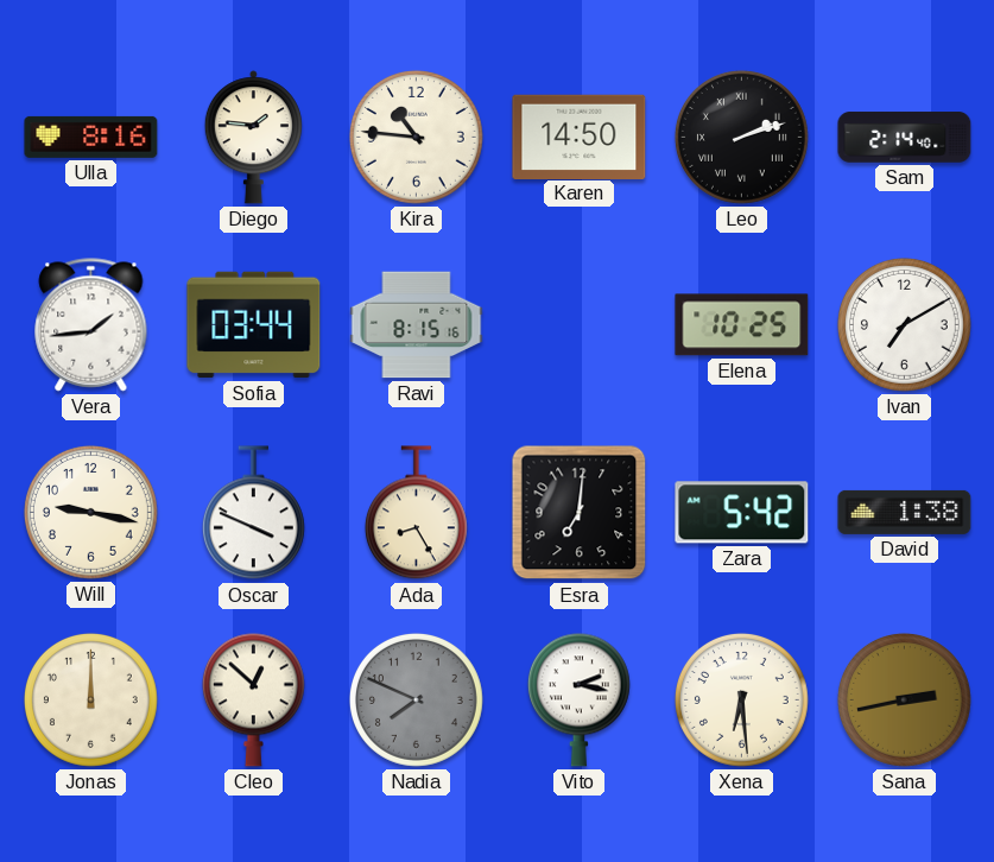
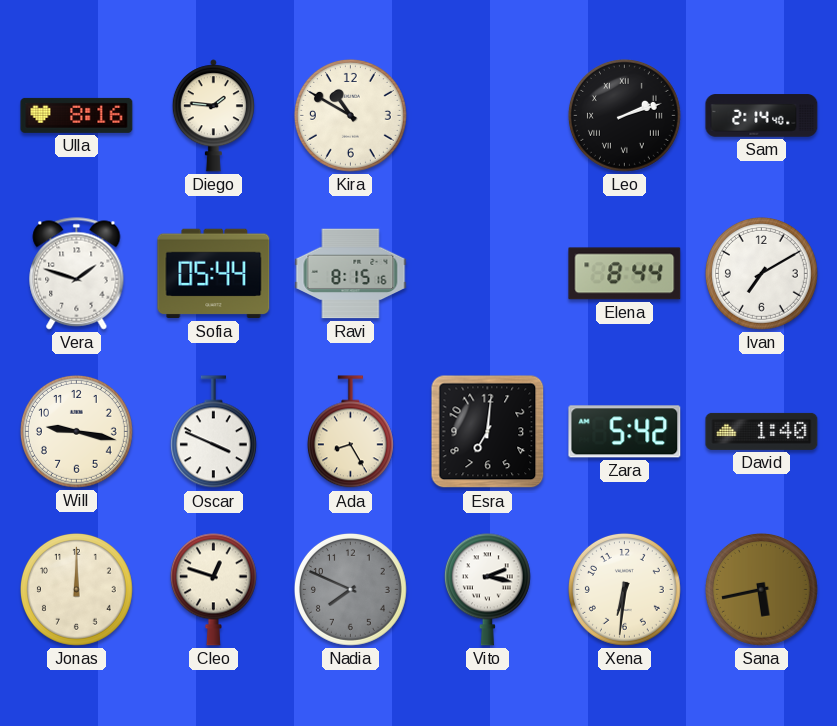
Kira: 10:46 -> 10:50
Karen: 14:50 -> none
Vera: 1:44 -> 1:48
Sofia: 03:44 -> 05:44
Elena: 10:25 -> 8:44
David: 1:38 -> 1:40
Cleo: 12:52 -> 12:48
Xena: 6:29 -> 6:31
Sana: 2:43 -> 5:43
